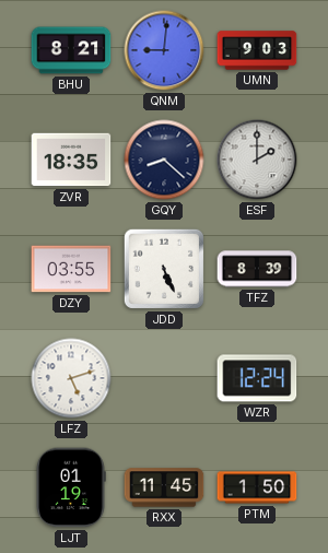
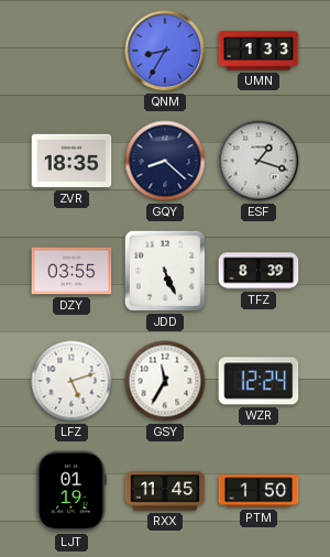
BHU: 8:21 -> none
QNM: 9:01 -> 8:35
UMN: 9:03 -> 1:33
ESF: 2:00 -> 1:18
GSY: none -> 11:35
